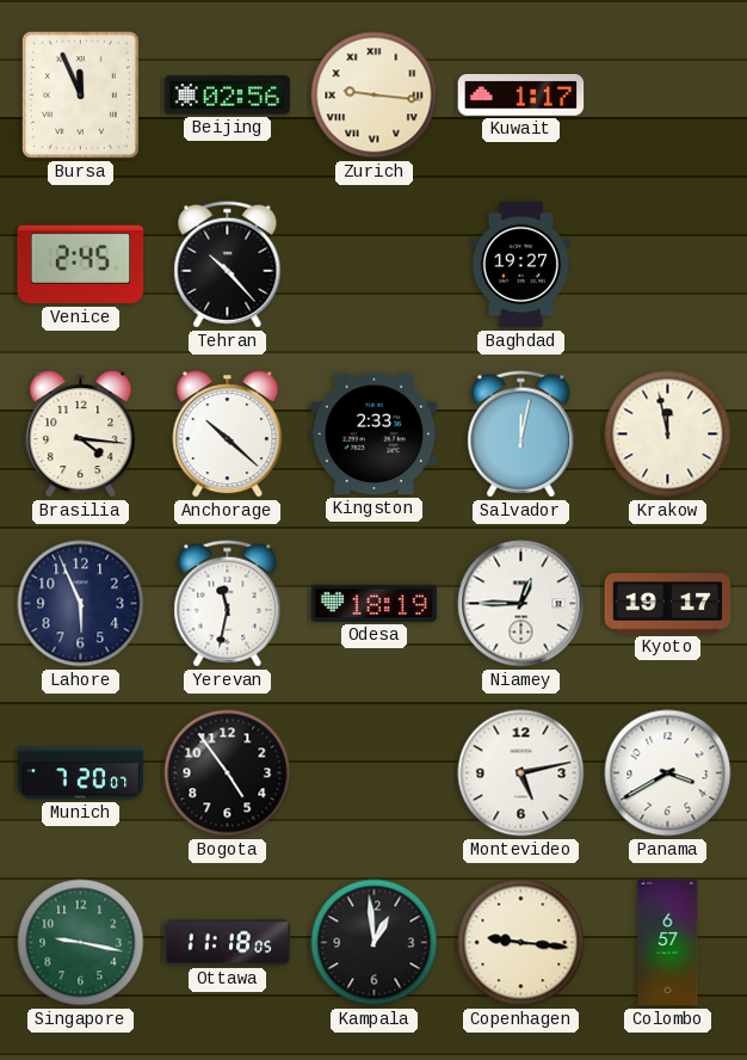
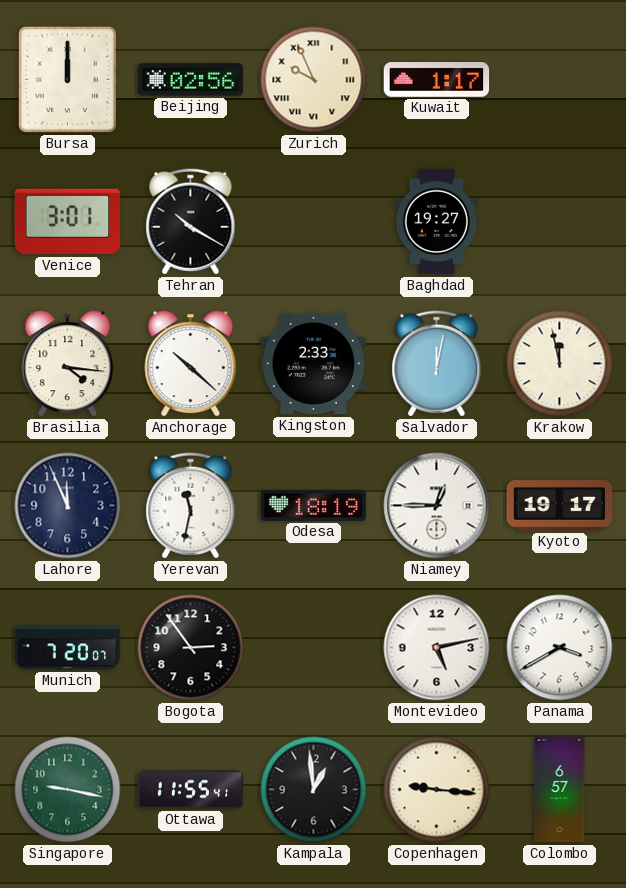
Bursa: 11:56 -> 12:00
Zurich: 9:16 -> 9:56
Venice: 2:45 -> 3:01
Tehran: 10:23 -> 10:20
Lahore: 5:56 -> 11:56
Bogota: 4:54 -> 2:54
Ottawa: 11:18 -> 11:55
